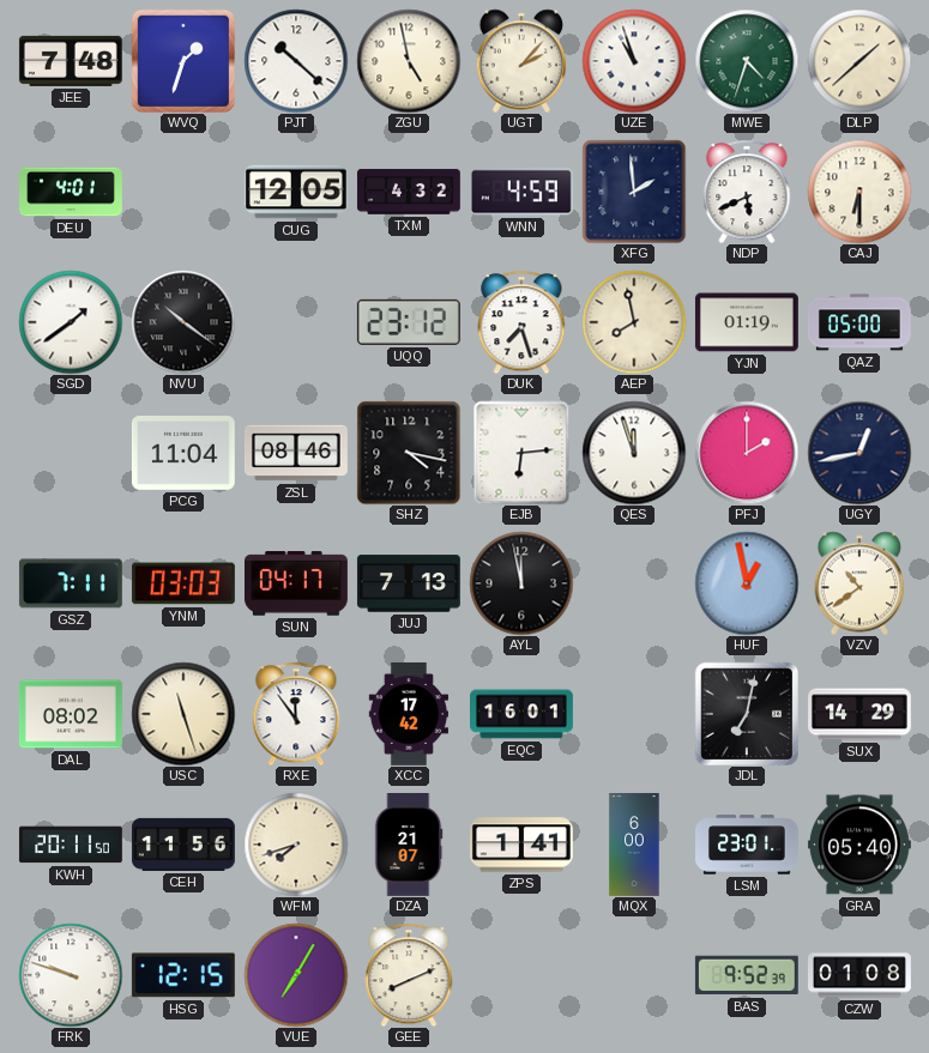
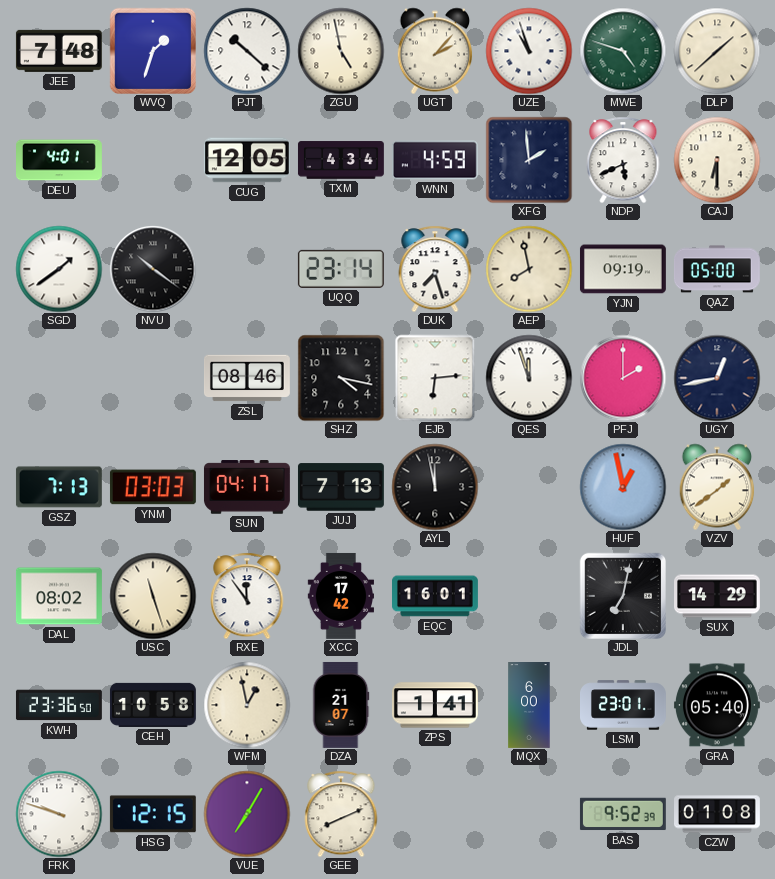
MWE: 4:33 -> 4:48
TXM: 4:32 -> 4:34
UQQ: 23:12 -> 23:14
YJN: 01:19 -> 09:19
PCG: 11:04 -> none
GSZ: 7:11 -> 7:13
VZV: 10:39 -> 1:39
KWH: 20:11 -> 23:36
CEH: 11:56 -> 10:58
WFM: 7:42 -> 12:58
